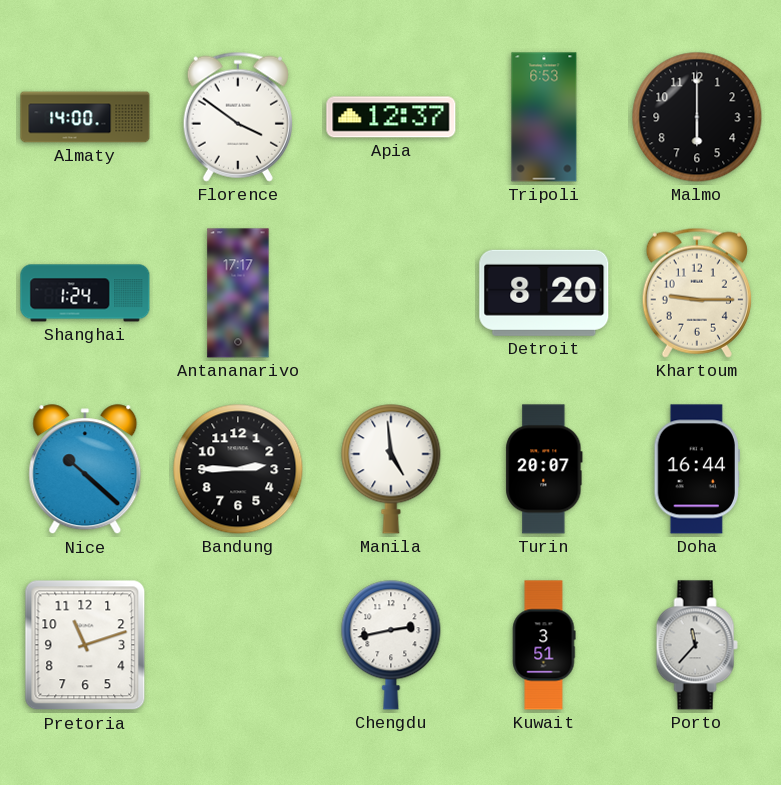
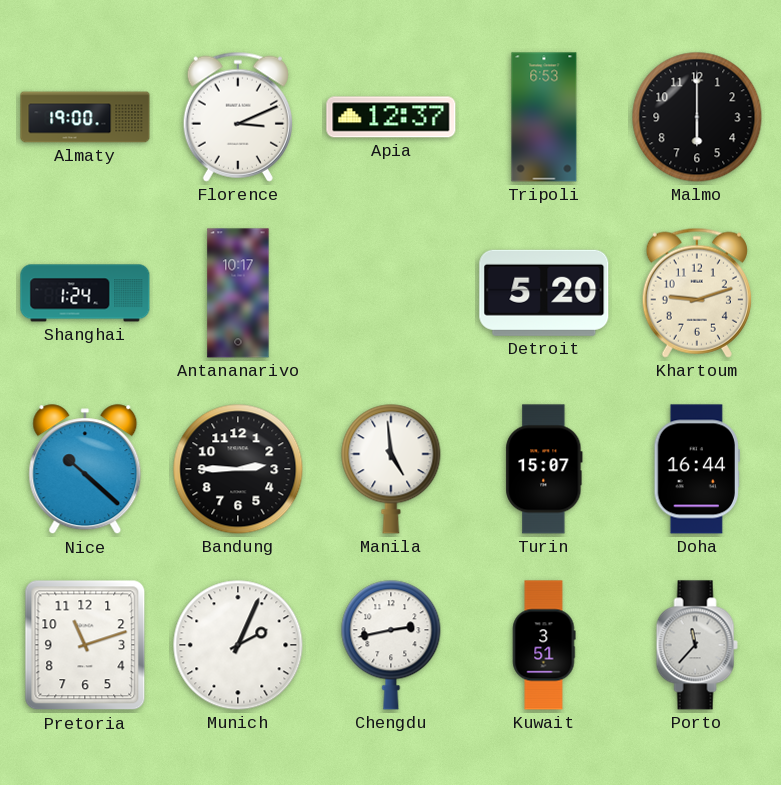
Almaty: 14:00 -> 19:00
Florence: 3:51 -> 3:11
Antananarivo: 17:17 -> 10:17
Detroit: 8:20 -> 5:20
Khartoum: 9:15 -> 9:12
Turin: 20:07 -> 15:07
Munich: none -> 2:04
